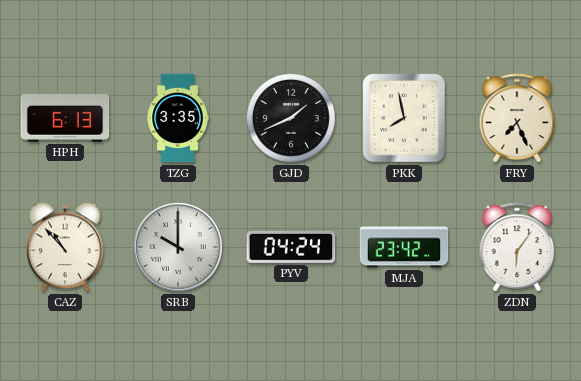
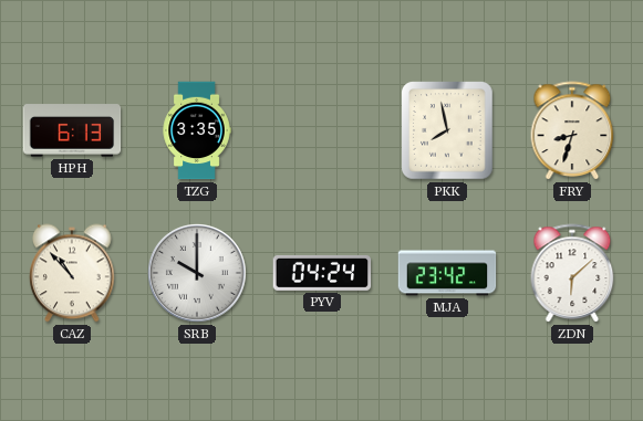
GJD: 1:41 -> none
FRY: 7:26 -> 8:33
ZDN: 6:06 -> 6:08
